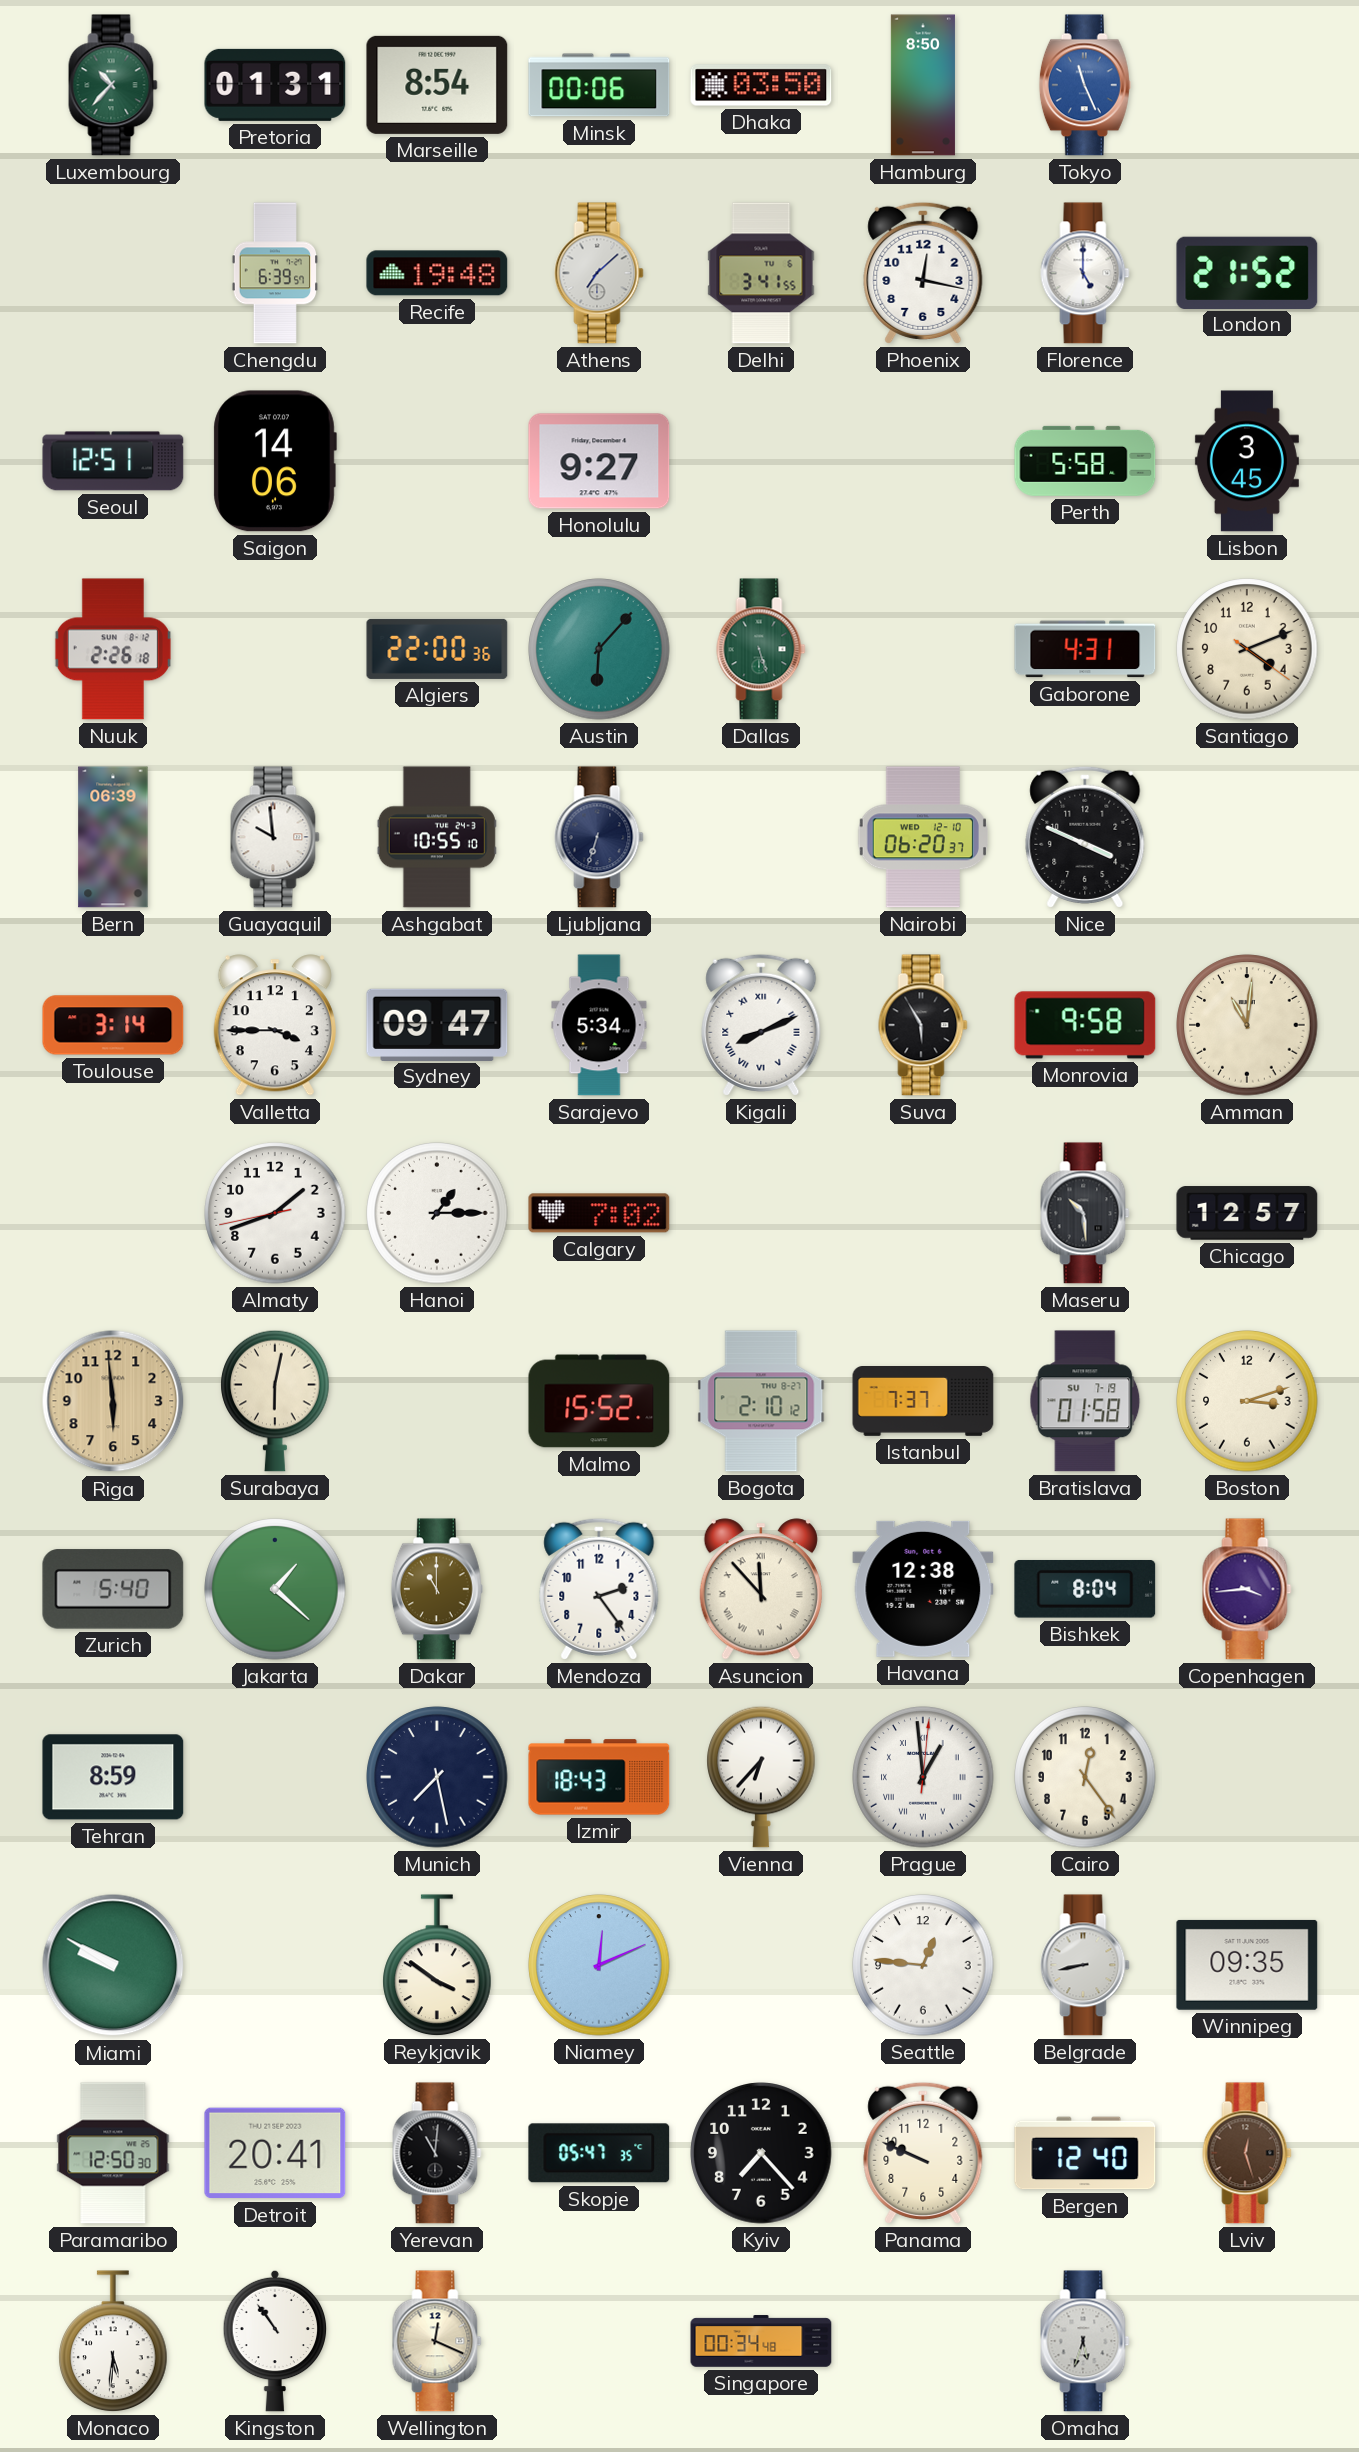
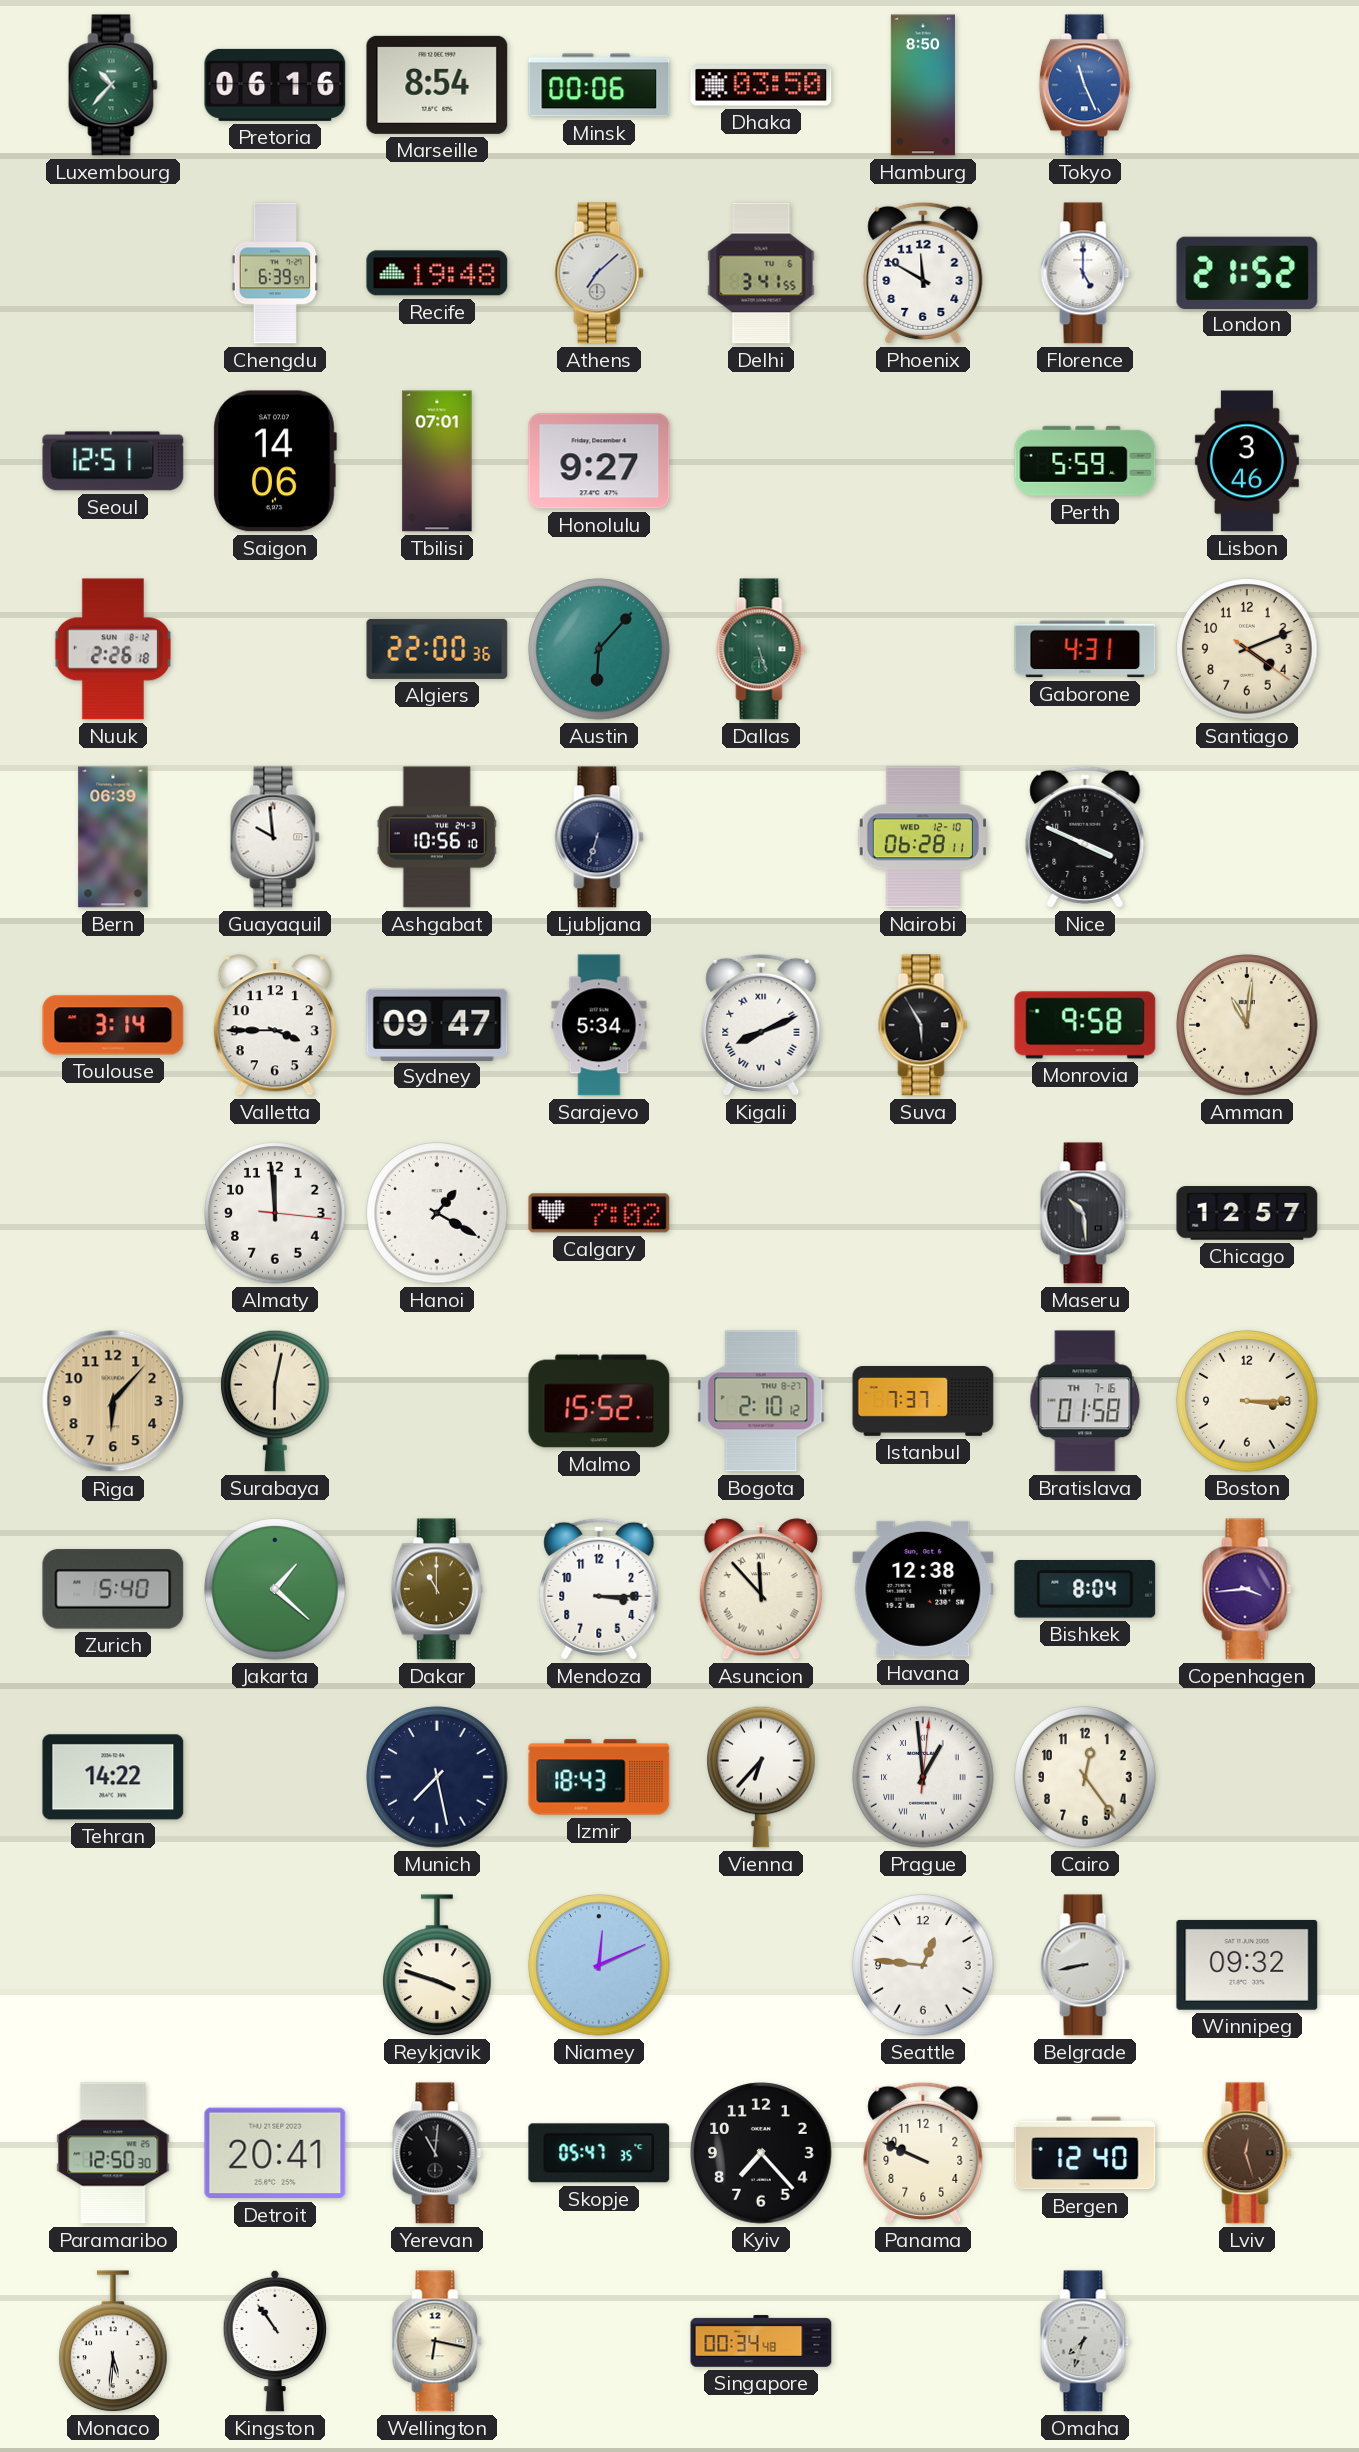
Pretoria: 01:31 -> 06:16
Phoenix: 12:17 -> 11:50
Tbilisi: none -> 07:01
Perth: 5:58 -> 5:59
Lisbon: 3:45 -> 3:46
Ashgabat: 10:55 -> 10:56
Nairobi: 06:20 -> 06:28
Almaty: 1:41 -> 11:59
Hanoi: 1:15 -> 1:20
Riga: 5:59 -> 6:07
Bratislava date: SU 7-19 -> TH 7-16
Boston: 3:12 -> 3:15
Mendoza: 2:24 -> 3:15
Tehran: 8:59 -> 14:22
Miami: 9:50 -> none
Reykjavik: 3:51 -> 3:48
Winnipeg: 09:35 -> 09:32
Wellington: 12:19 -> 6:17
Omaha: 5:33 -> 7:33
